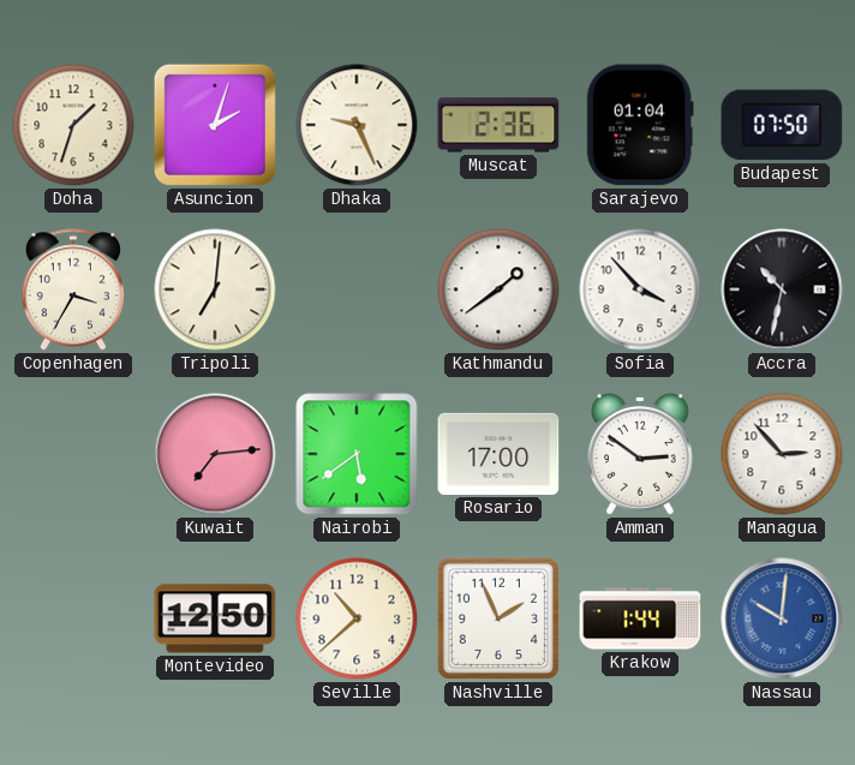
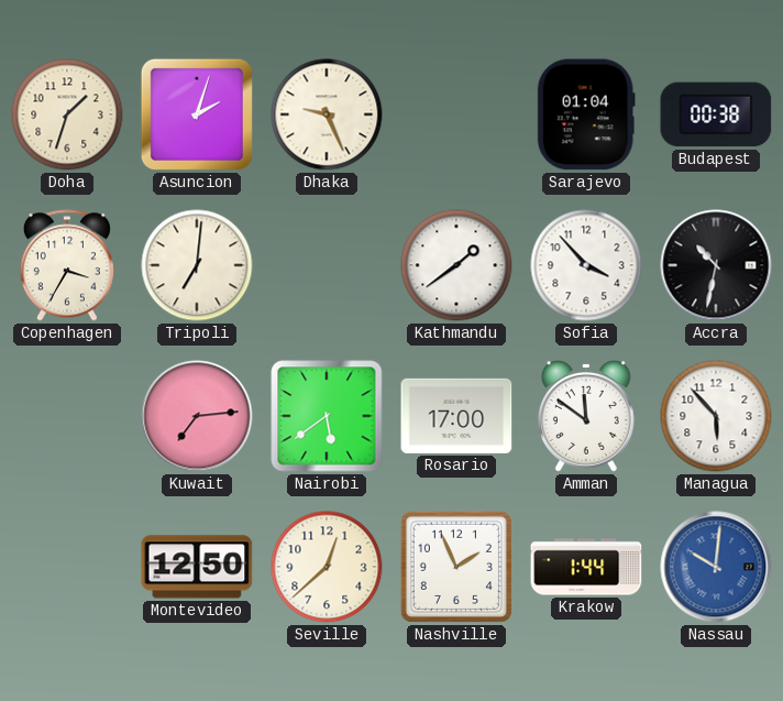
Muscat: 2:36 -> none
Budapest: 07:50 -> 00:38
Amman: 2:51 -> 11:51
Managua: 2:53 -> 5:53
Seville: 10:38 -> 12:38
